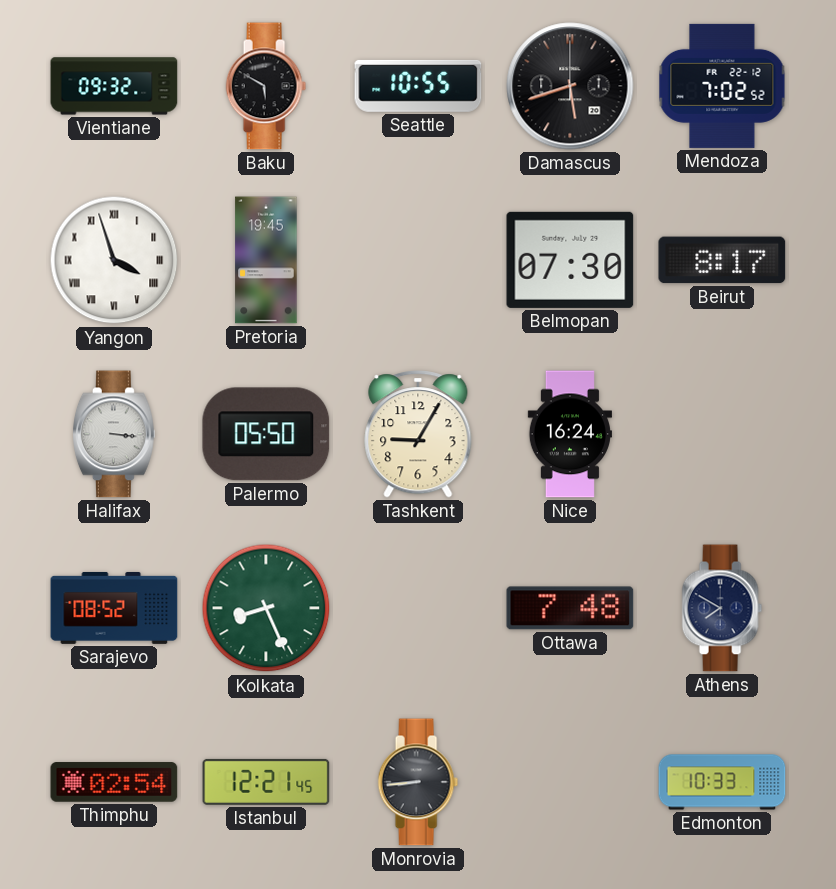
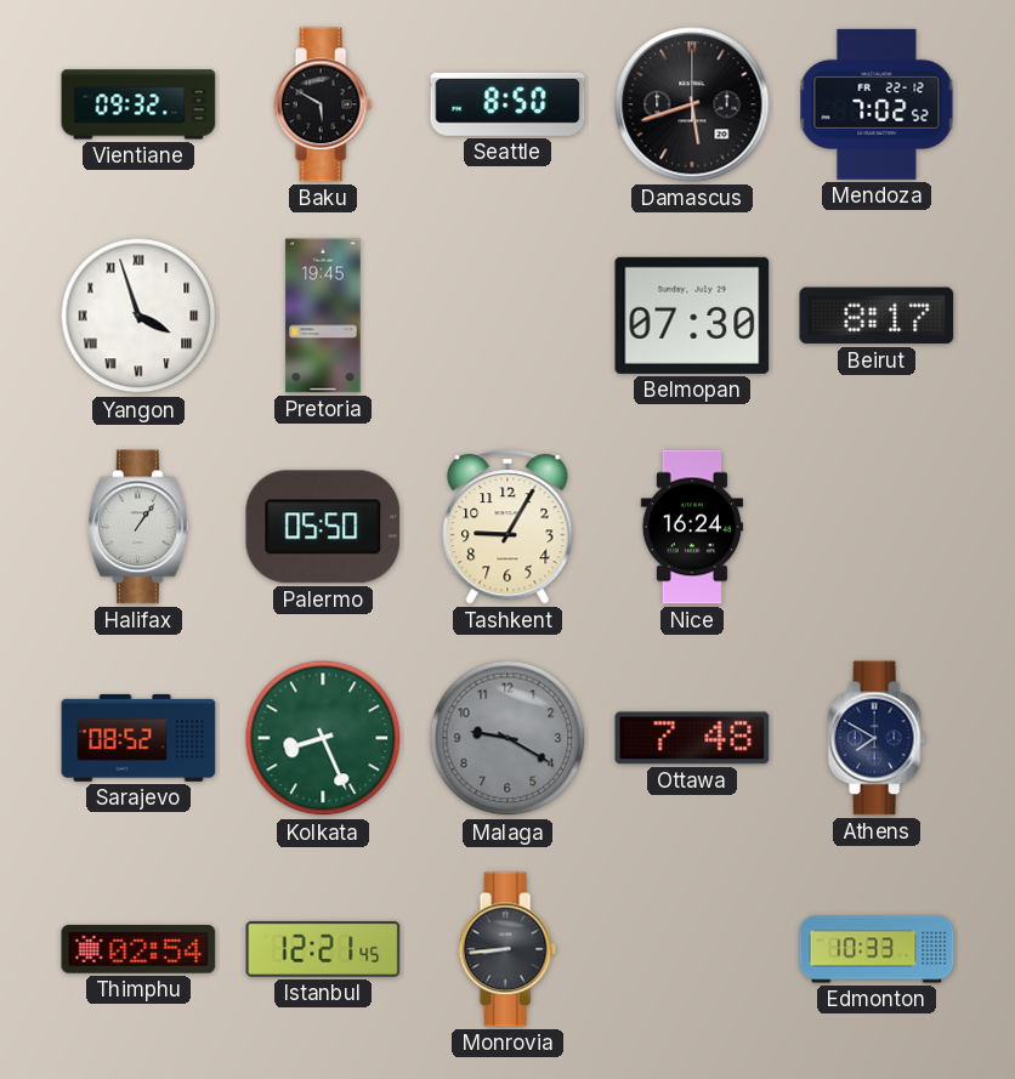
Seattle: 10:55 -> 8:50
Halifax: 3:16 -> 1:06
Malaga: none -> 9:20
